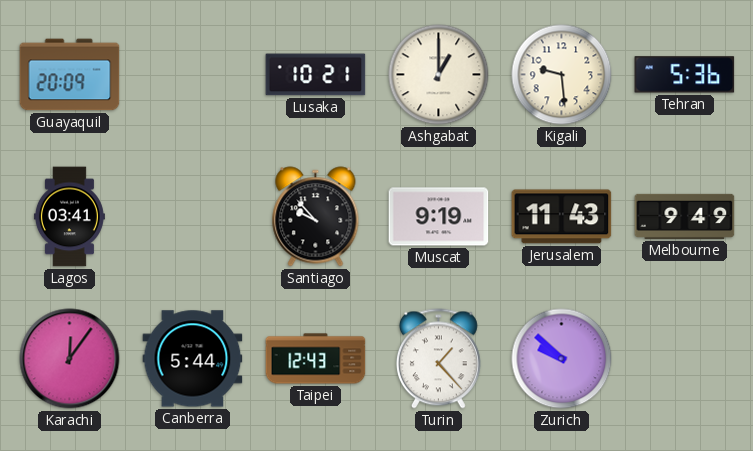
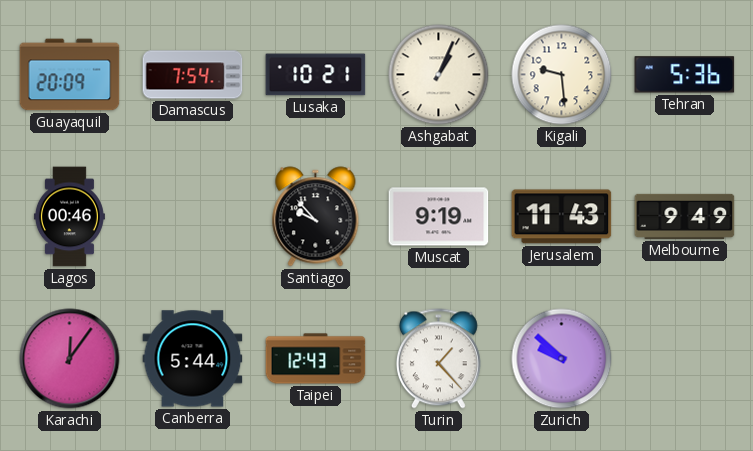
Damascus: none -> 7:54
Ashgabat: 1:00 -> 1:04
Lagos: 03:41 -> 00:46
